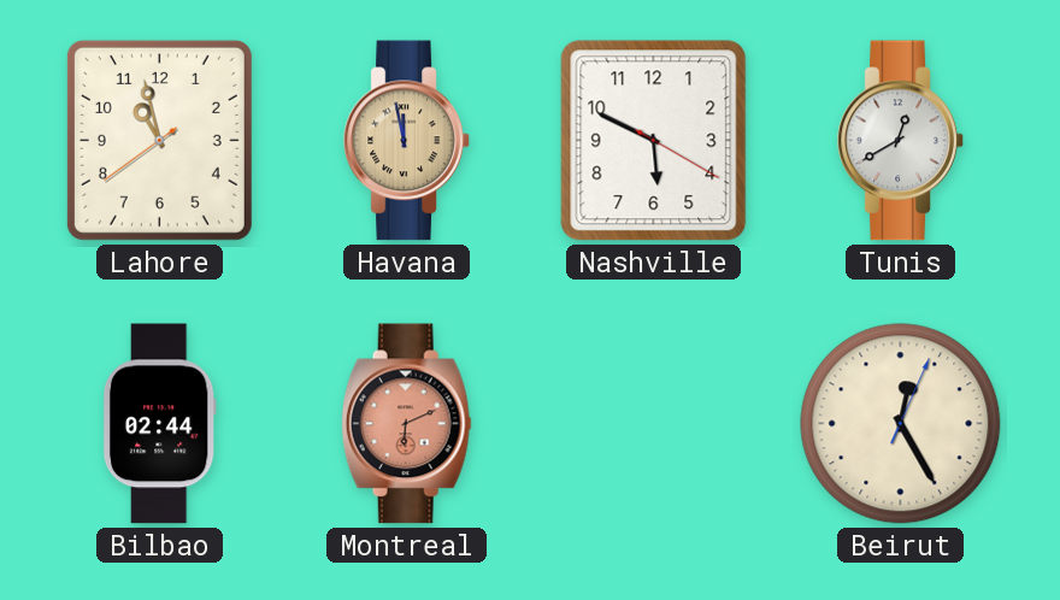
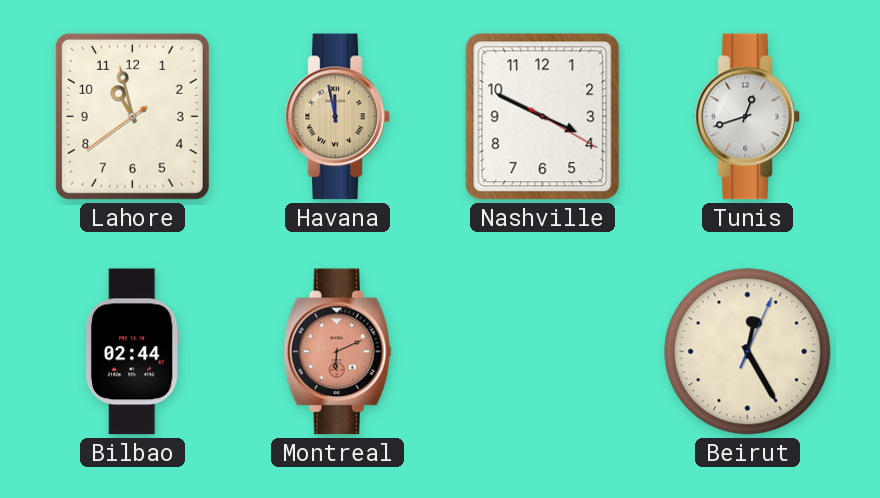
Nashville: 5:49 -> 3:49
Tunis: 12:40 -> 12:42
